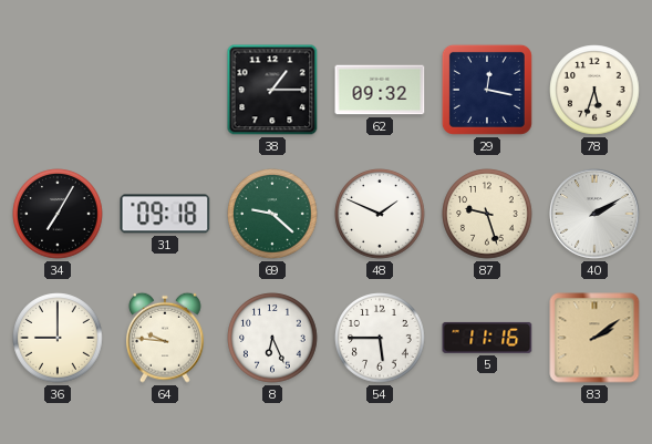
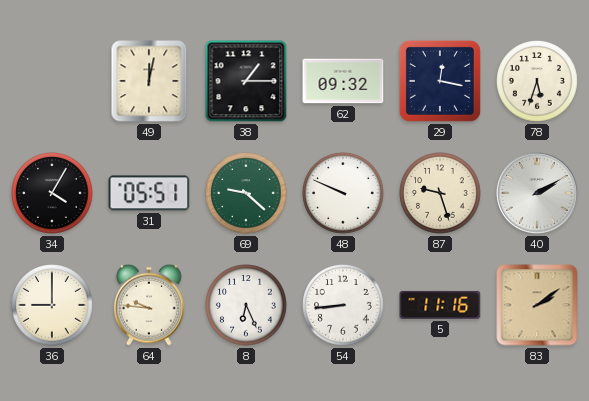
49: none -> 12:02
34: 7:05 -> 4:05
31: 09:18 -> 05:51
48: 1:49 -> 9:49
54: 5:45 -> 8:44
